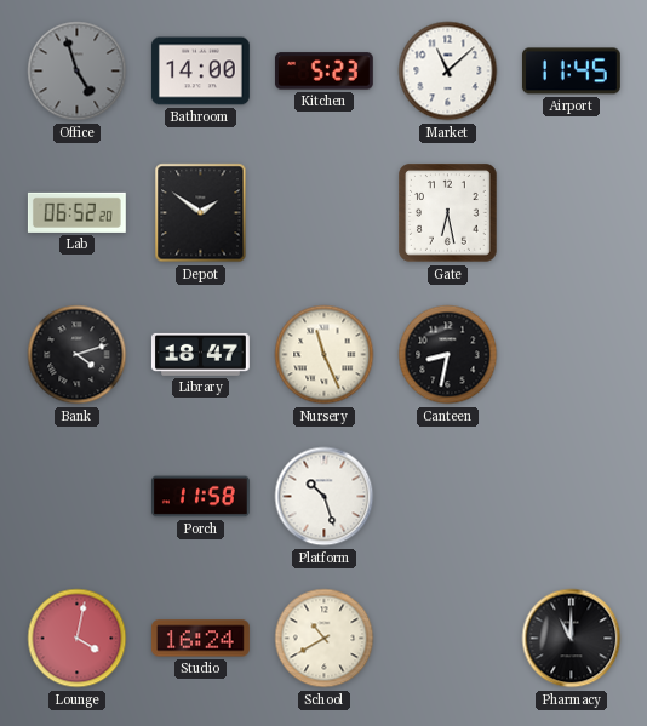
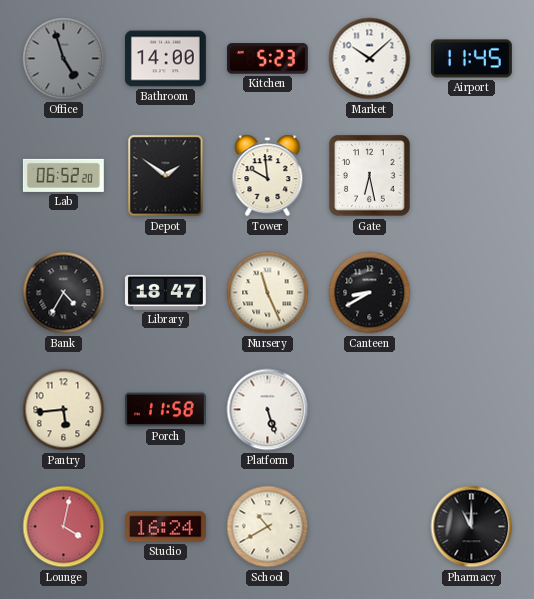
Market: 11:08 -> 10:08
Tower: none -> 9:59
Bank: 4:12 -> 4:35
Canteen: 8:32 -> 8:40
Pantry: none -> 5:44
Platform: 10:27 -> 5:27
